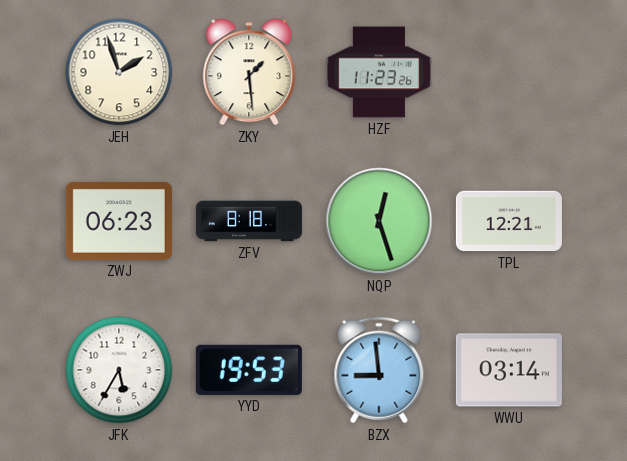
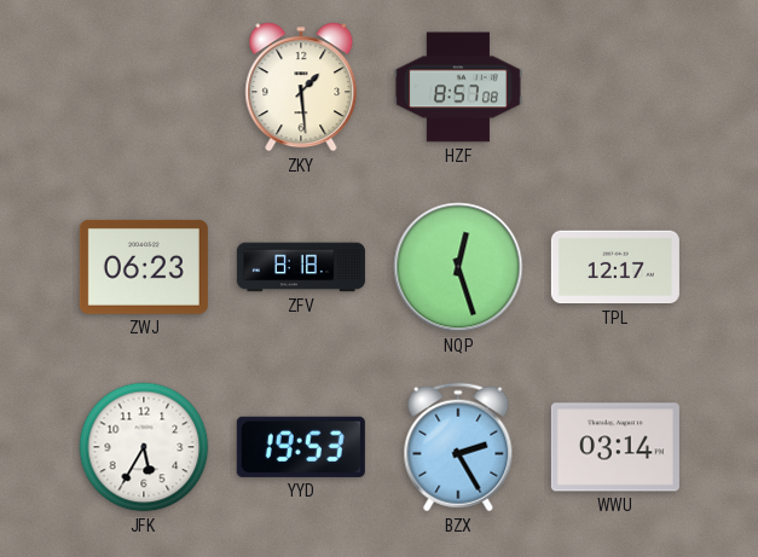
JEH: 1:57 -> none
HZF: 11:23 -> 8:57
TPL: 12:21 -> 12:17
BZX: 8:59 -> 2:25
